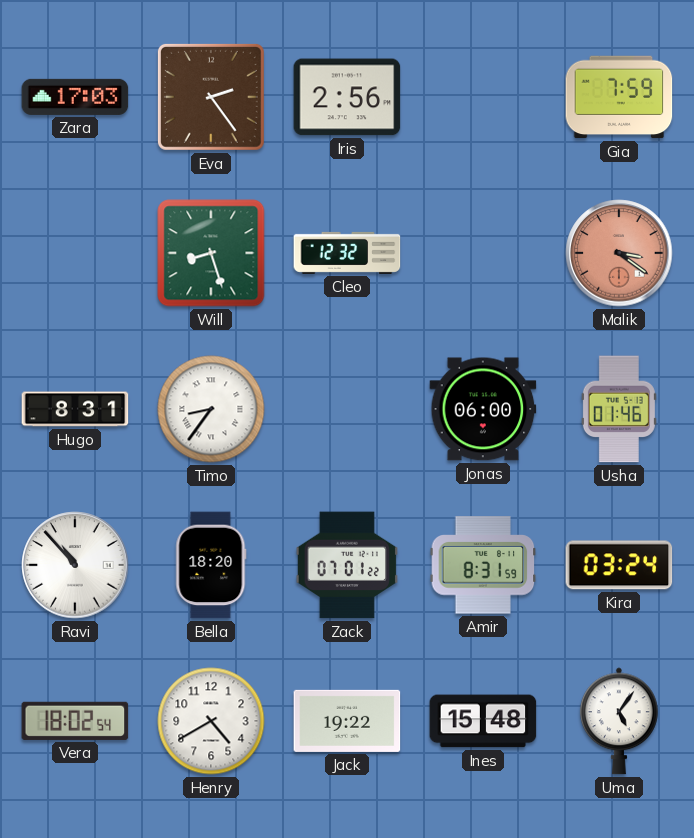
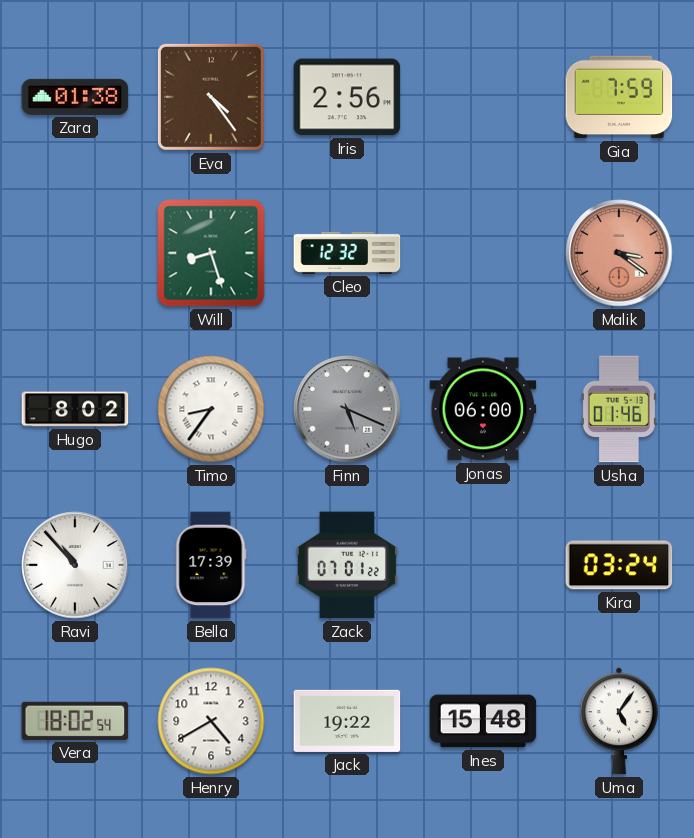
Zara: 17:03 -> 01:38
Eva: 2:24 -> 4:24
Hugo: 8:31 -> 8:02
Finn: none -> 5:19
Bella: 18:20 -> 17:39
Amir: 8:31 -> none
